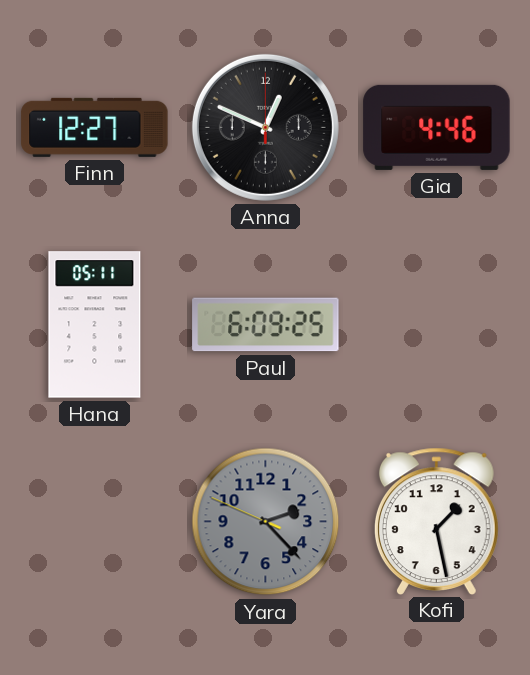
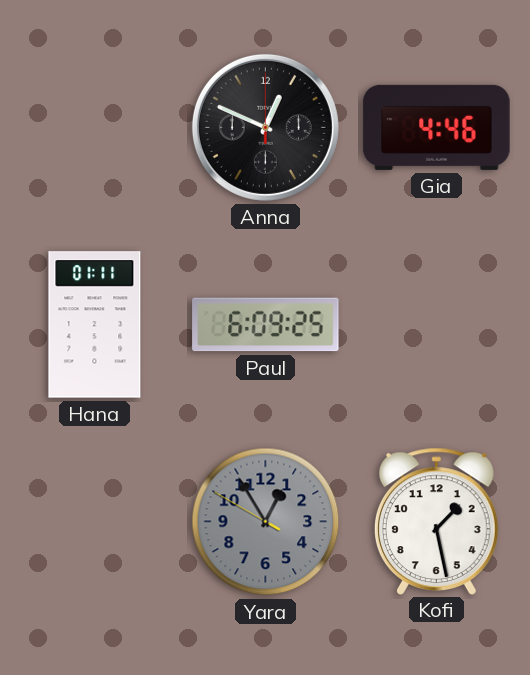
Finn: 12:27 -> none
Hana: 05:11 -> 01:11
Yara: 2:22 -> 12:54
